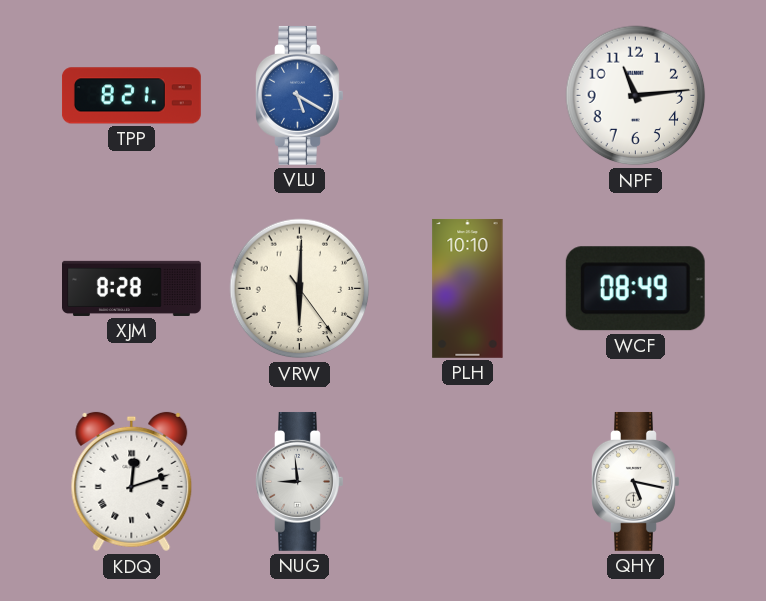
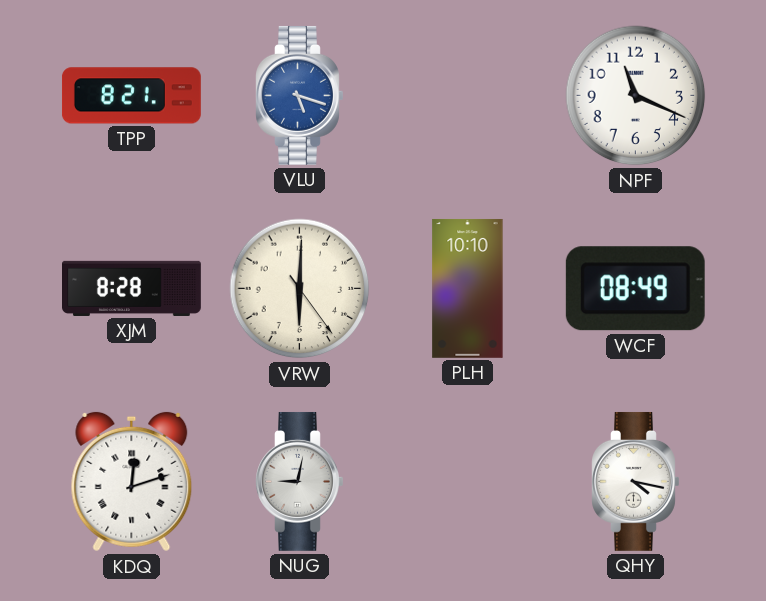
VLU: 5:20 -> 5:18
NPF: 11:14 -> 11:19
NUG: 8:59 -> 9:02
QHY: 5:17 -> 4:17
